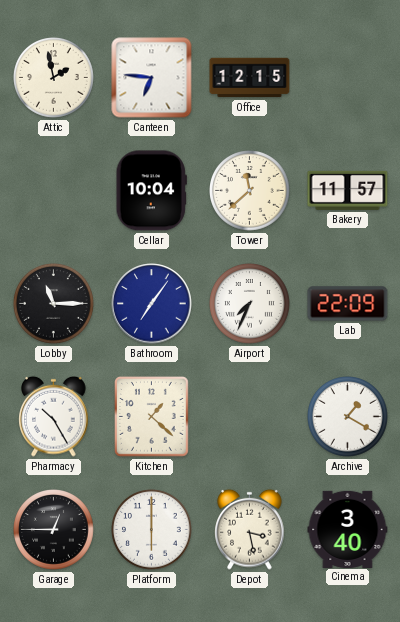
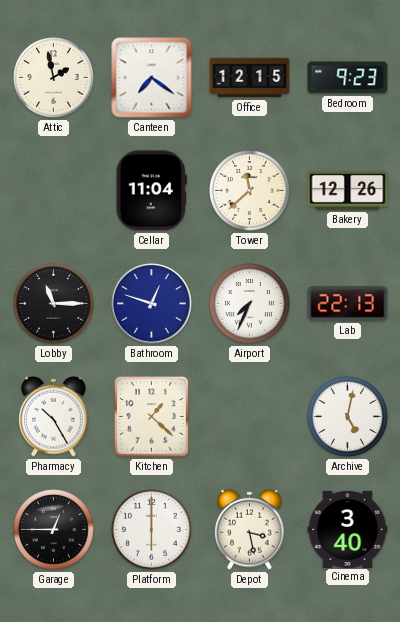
Canteen: 6:46 -> 7:21
Bedroom: none -> 9:23
Cellar: 10:04 -> 11:04
Bakery: 11:57 -> 12:26
Bathroom: 7:06 -> 12:48
Lab: 22:09 -> 22:13
Archive: 1:20 -> 5:02
